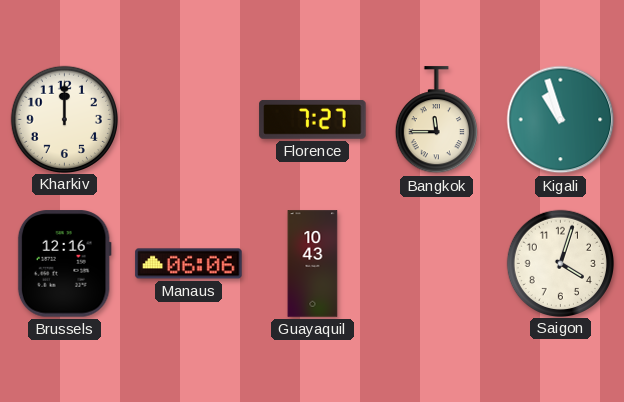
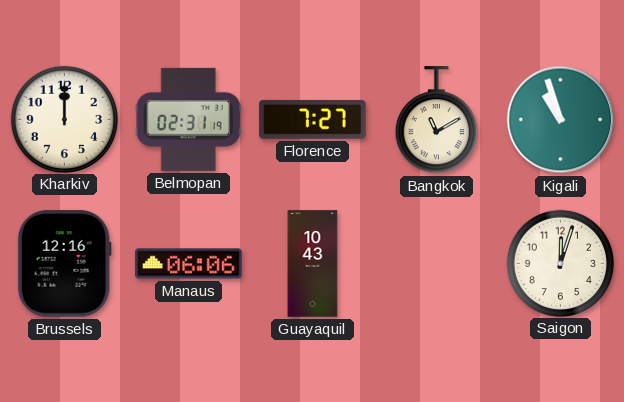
Belmopan: none -> 02:31
Bangkok: 11:45 -> 11:10
Saigon: 4:03 -> 12:03
